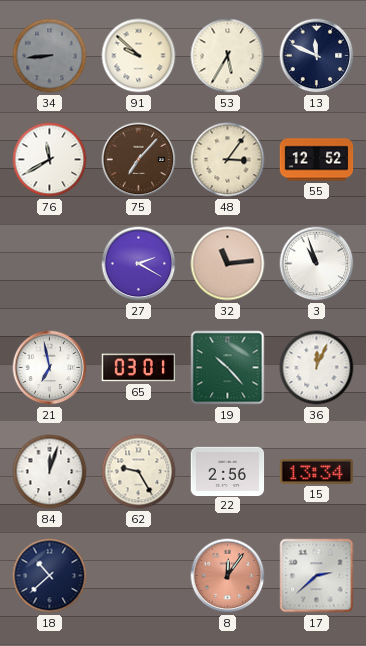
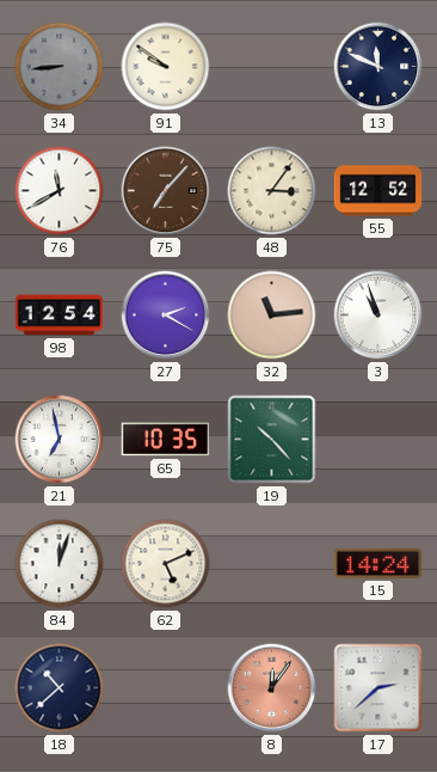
91: 9:52 -> 9:51
53: 5:35 -> none
98: none -> 12:54
65: 03:01 -> 10:35
36: 12:04 -> none
62: 9:25 -> 5:11
22: 2:56 -> none
15: 13:34 -> 14:24
